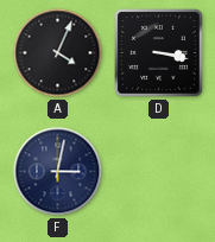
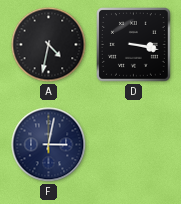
A: 4:04 -> 4:32
